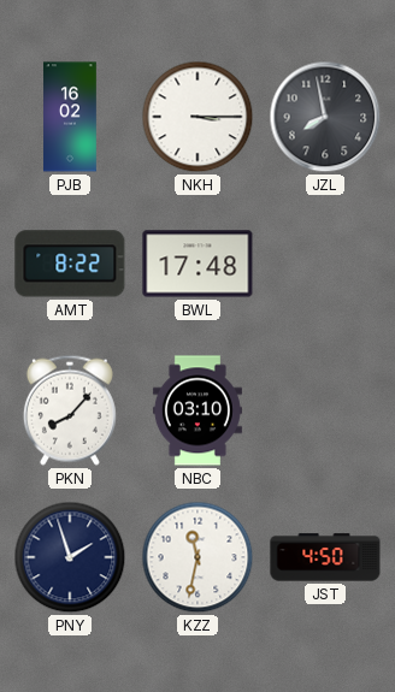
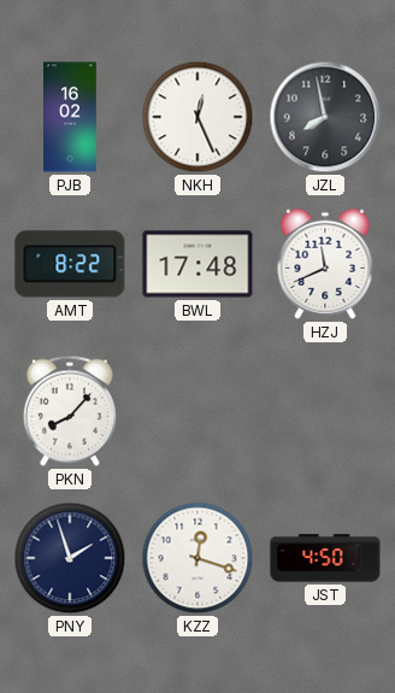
NKH: 3:15 -> 12:26
HZJ: none -> 11:41
NBC: 03:10 -> none
KZZ: 11:32 -> 12:18
